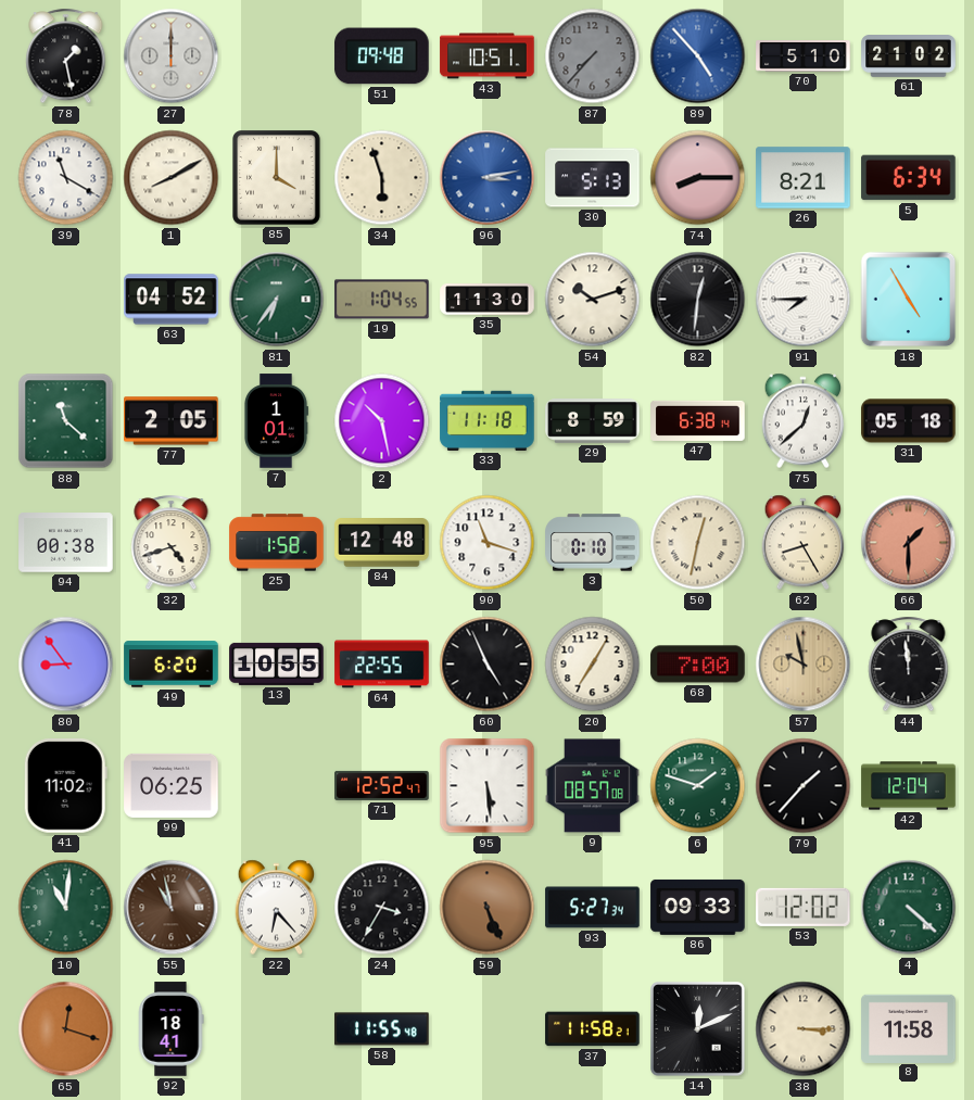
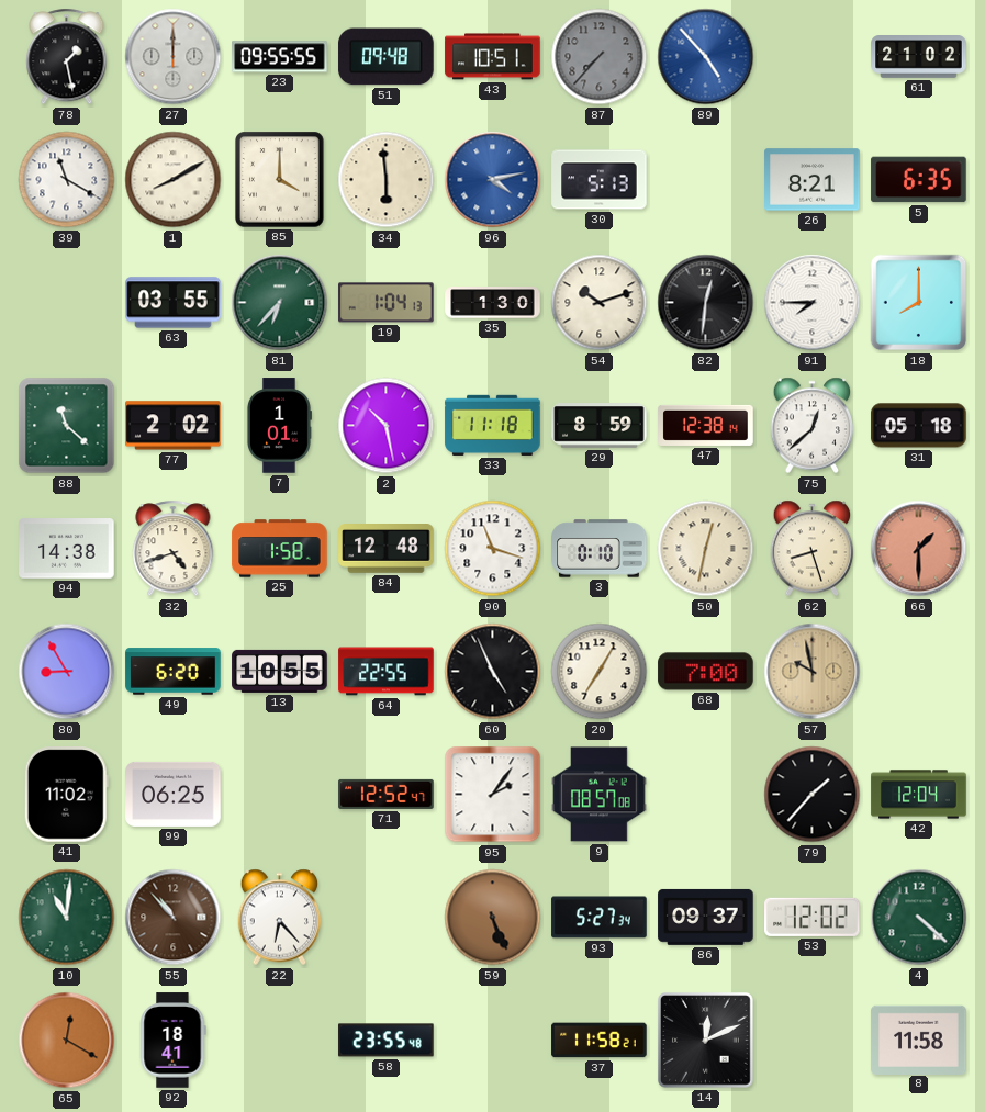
23: none -> 09:55
70: 5:10 -> none
34: 5:57 -> 5:59
96: 3:13 -> 4:13
74: 8:15 -> none
5: 6:34 -> 6:35
63: 04:52 -> 03:55
81: 6:36 -> 6:37
19: 1:04:55 -> 1:04:13
35: 11:30 -> 1:30
18: 4:55 -> 8:00
77: 2:05 -> 2:02
47: 6:38 -> 12:38
94: 00:38 -> 14:38
62: 8:25 -> 8:27
80: 8:54 -> 8:55
44: 11:59 -> none
95: 5:29 -> 2:06
6: 1:48 -> none
55: 10:58 -> 10:53
24: 3:35 -> none
86: 09:33 -> 09:37
65: 12:18 -> 12:20
58: 11:55 -> 23:55
38: 3:15 -> none
